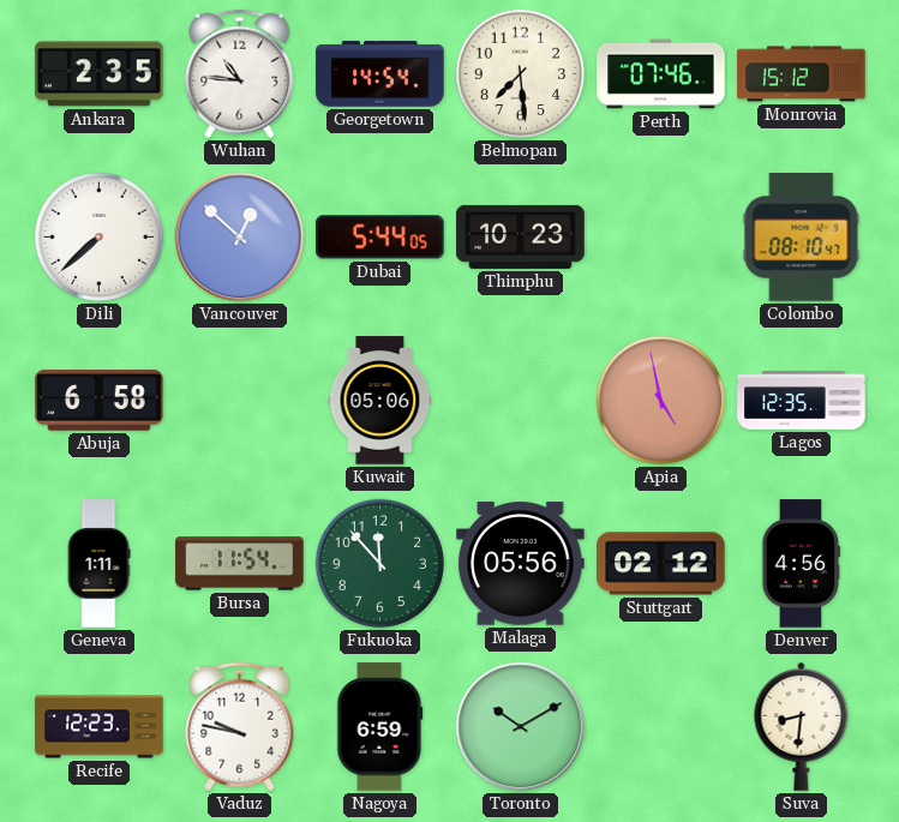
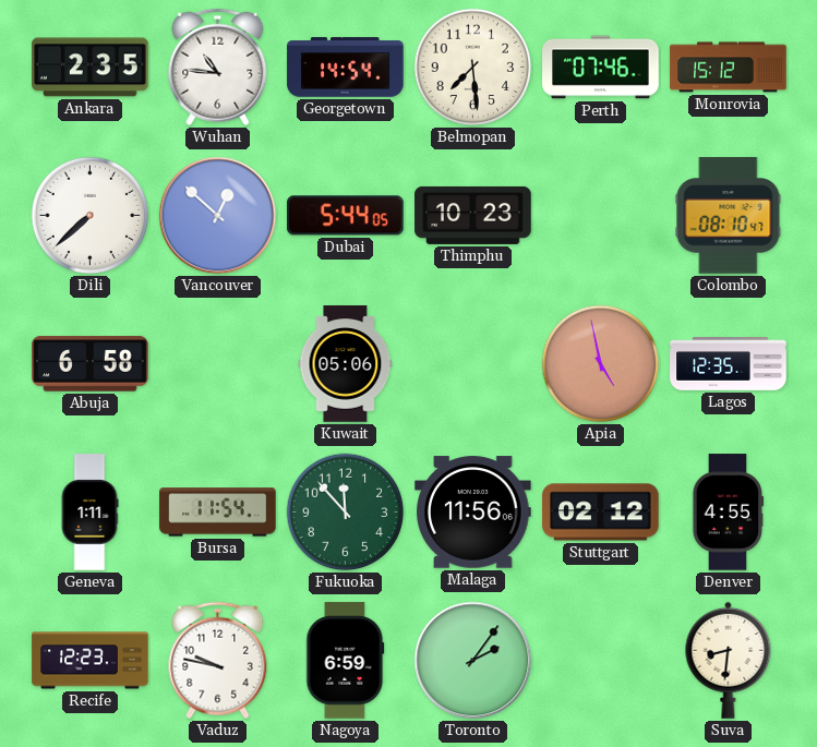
Malaga: 05:56 -> 11:56
Denver: 4:56 -> 4:55
Toronto: 10:10 -> 2:06
